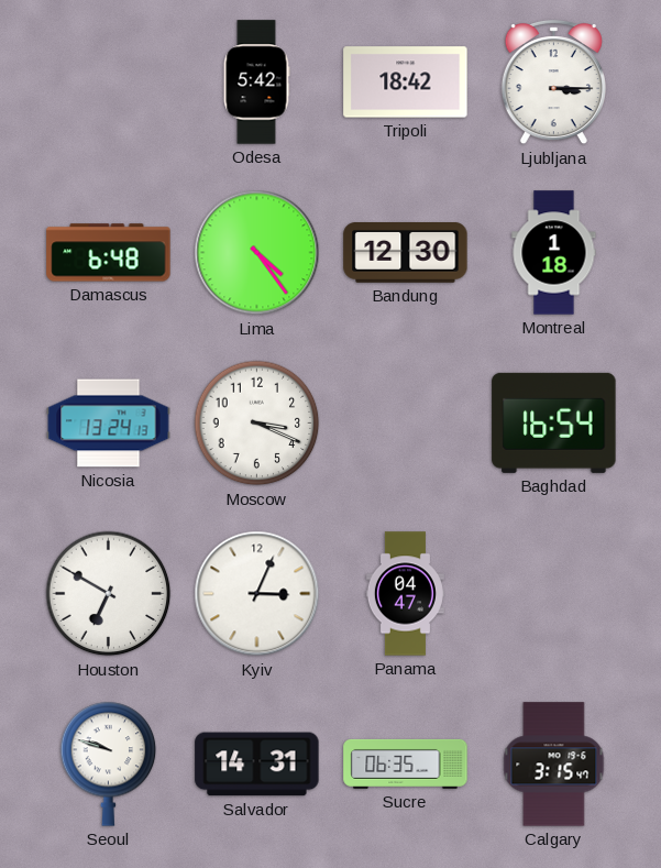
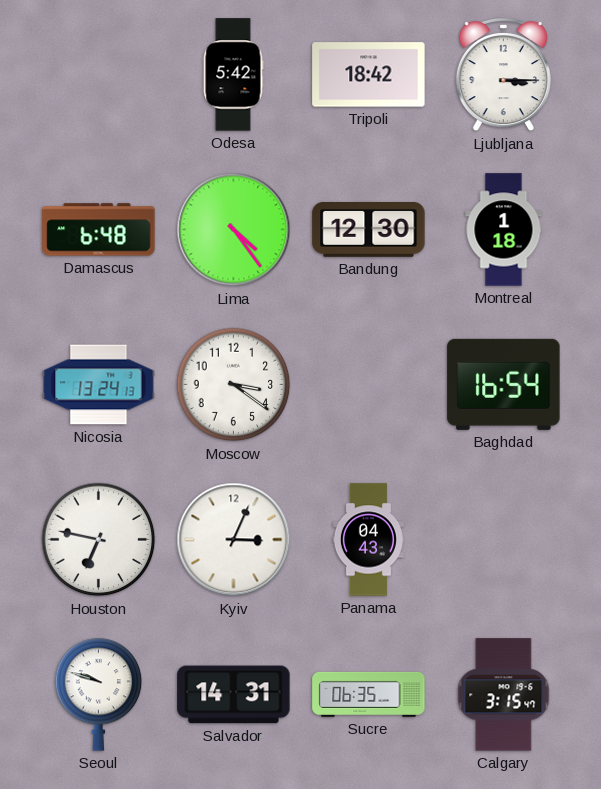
Moscow: 3:19 -> 3:21
Houston: 6:50 -> 6:47
Panama: 04:47 -> 04:43
